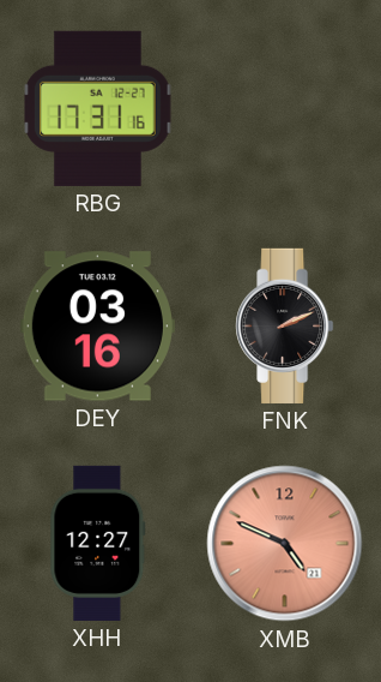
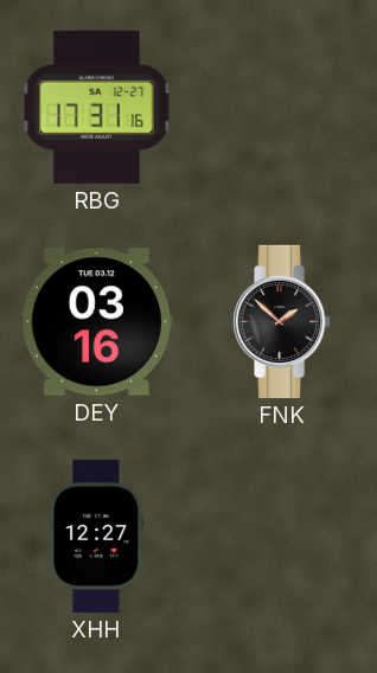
FNK: 2:11 -> 1:52
XMB: 4:49 -> none
